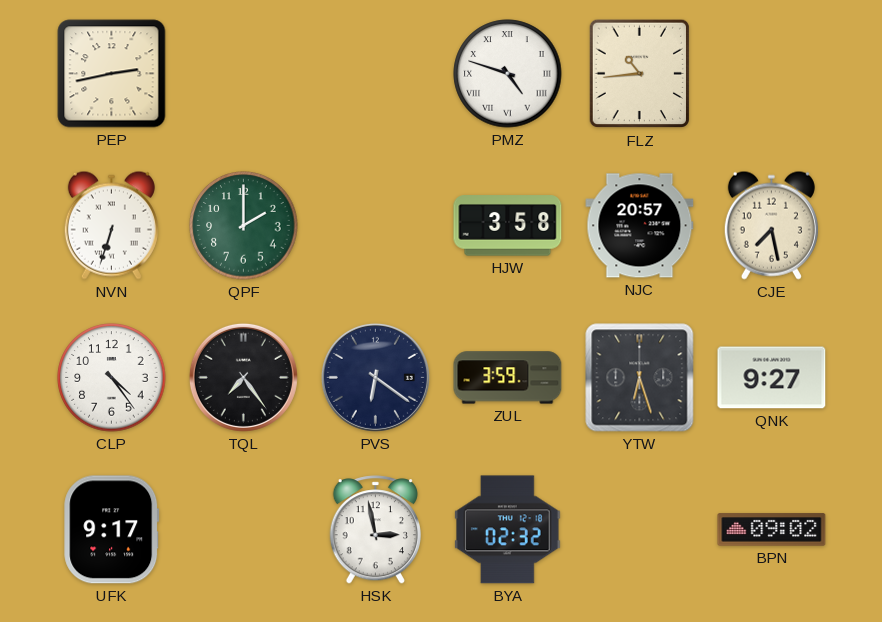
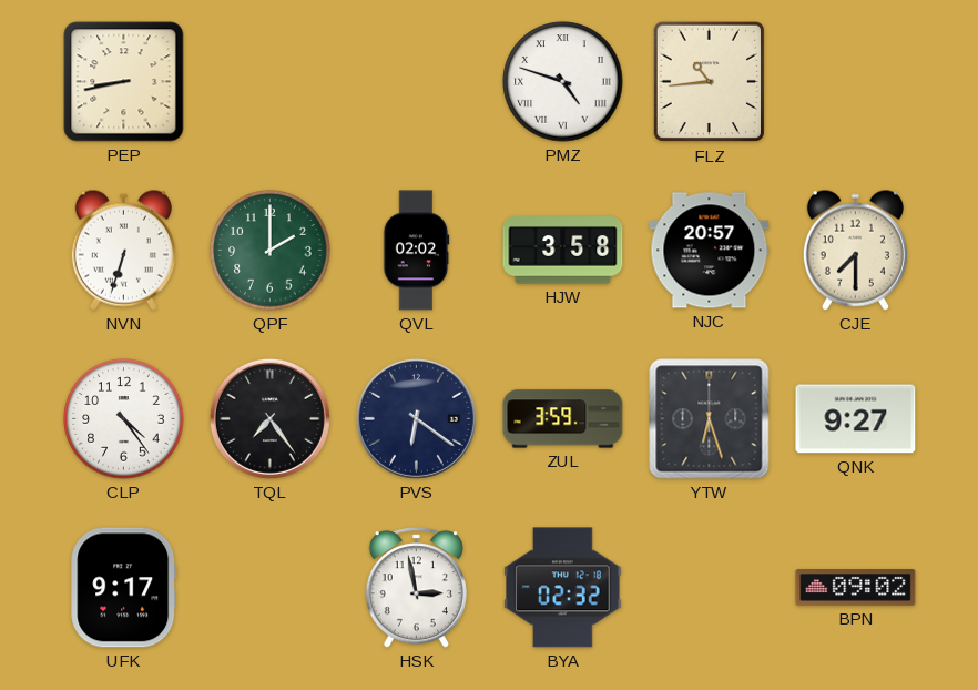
PEP: 2:43 -> 8:43
QVL: none -> 02:02
CJE: 7:28 -> 7:30
